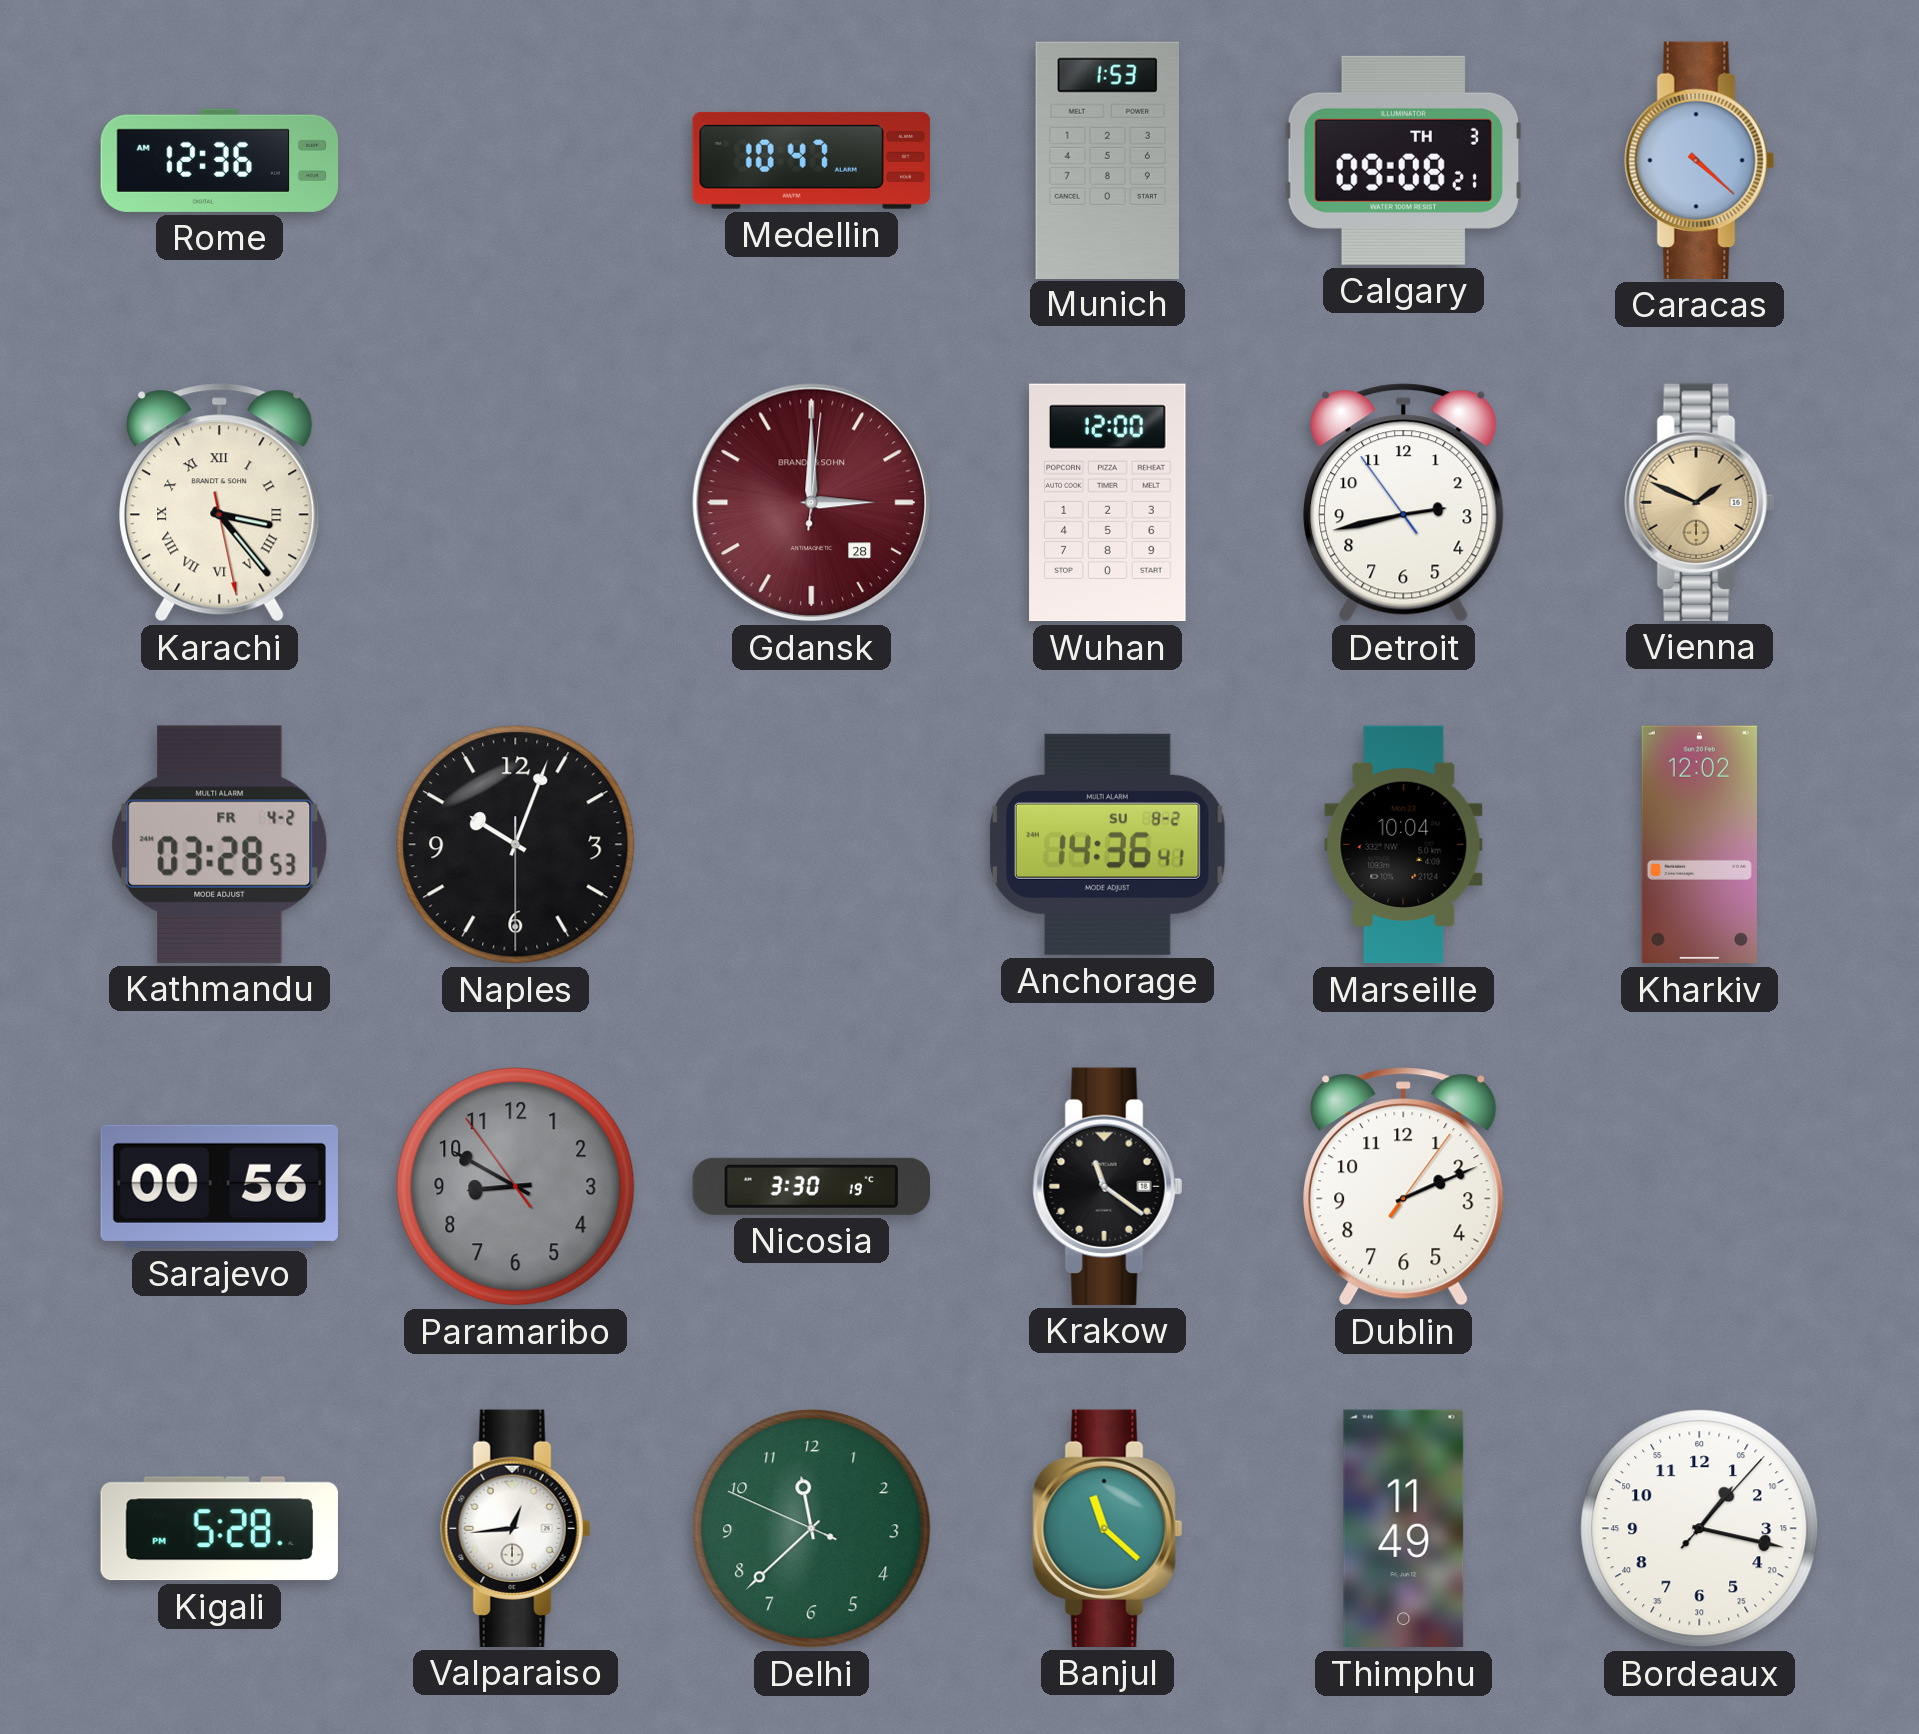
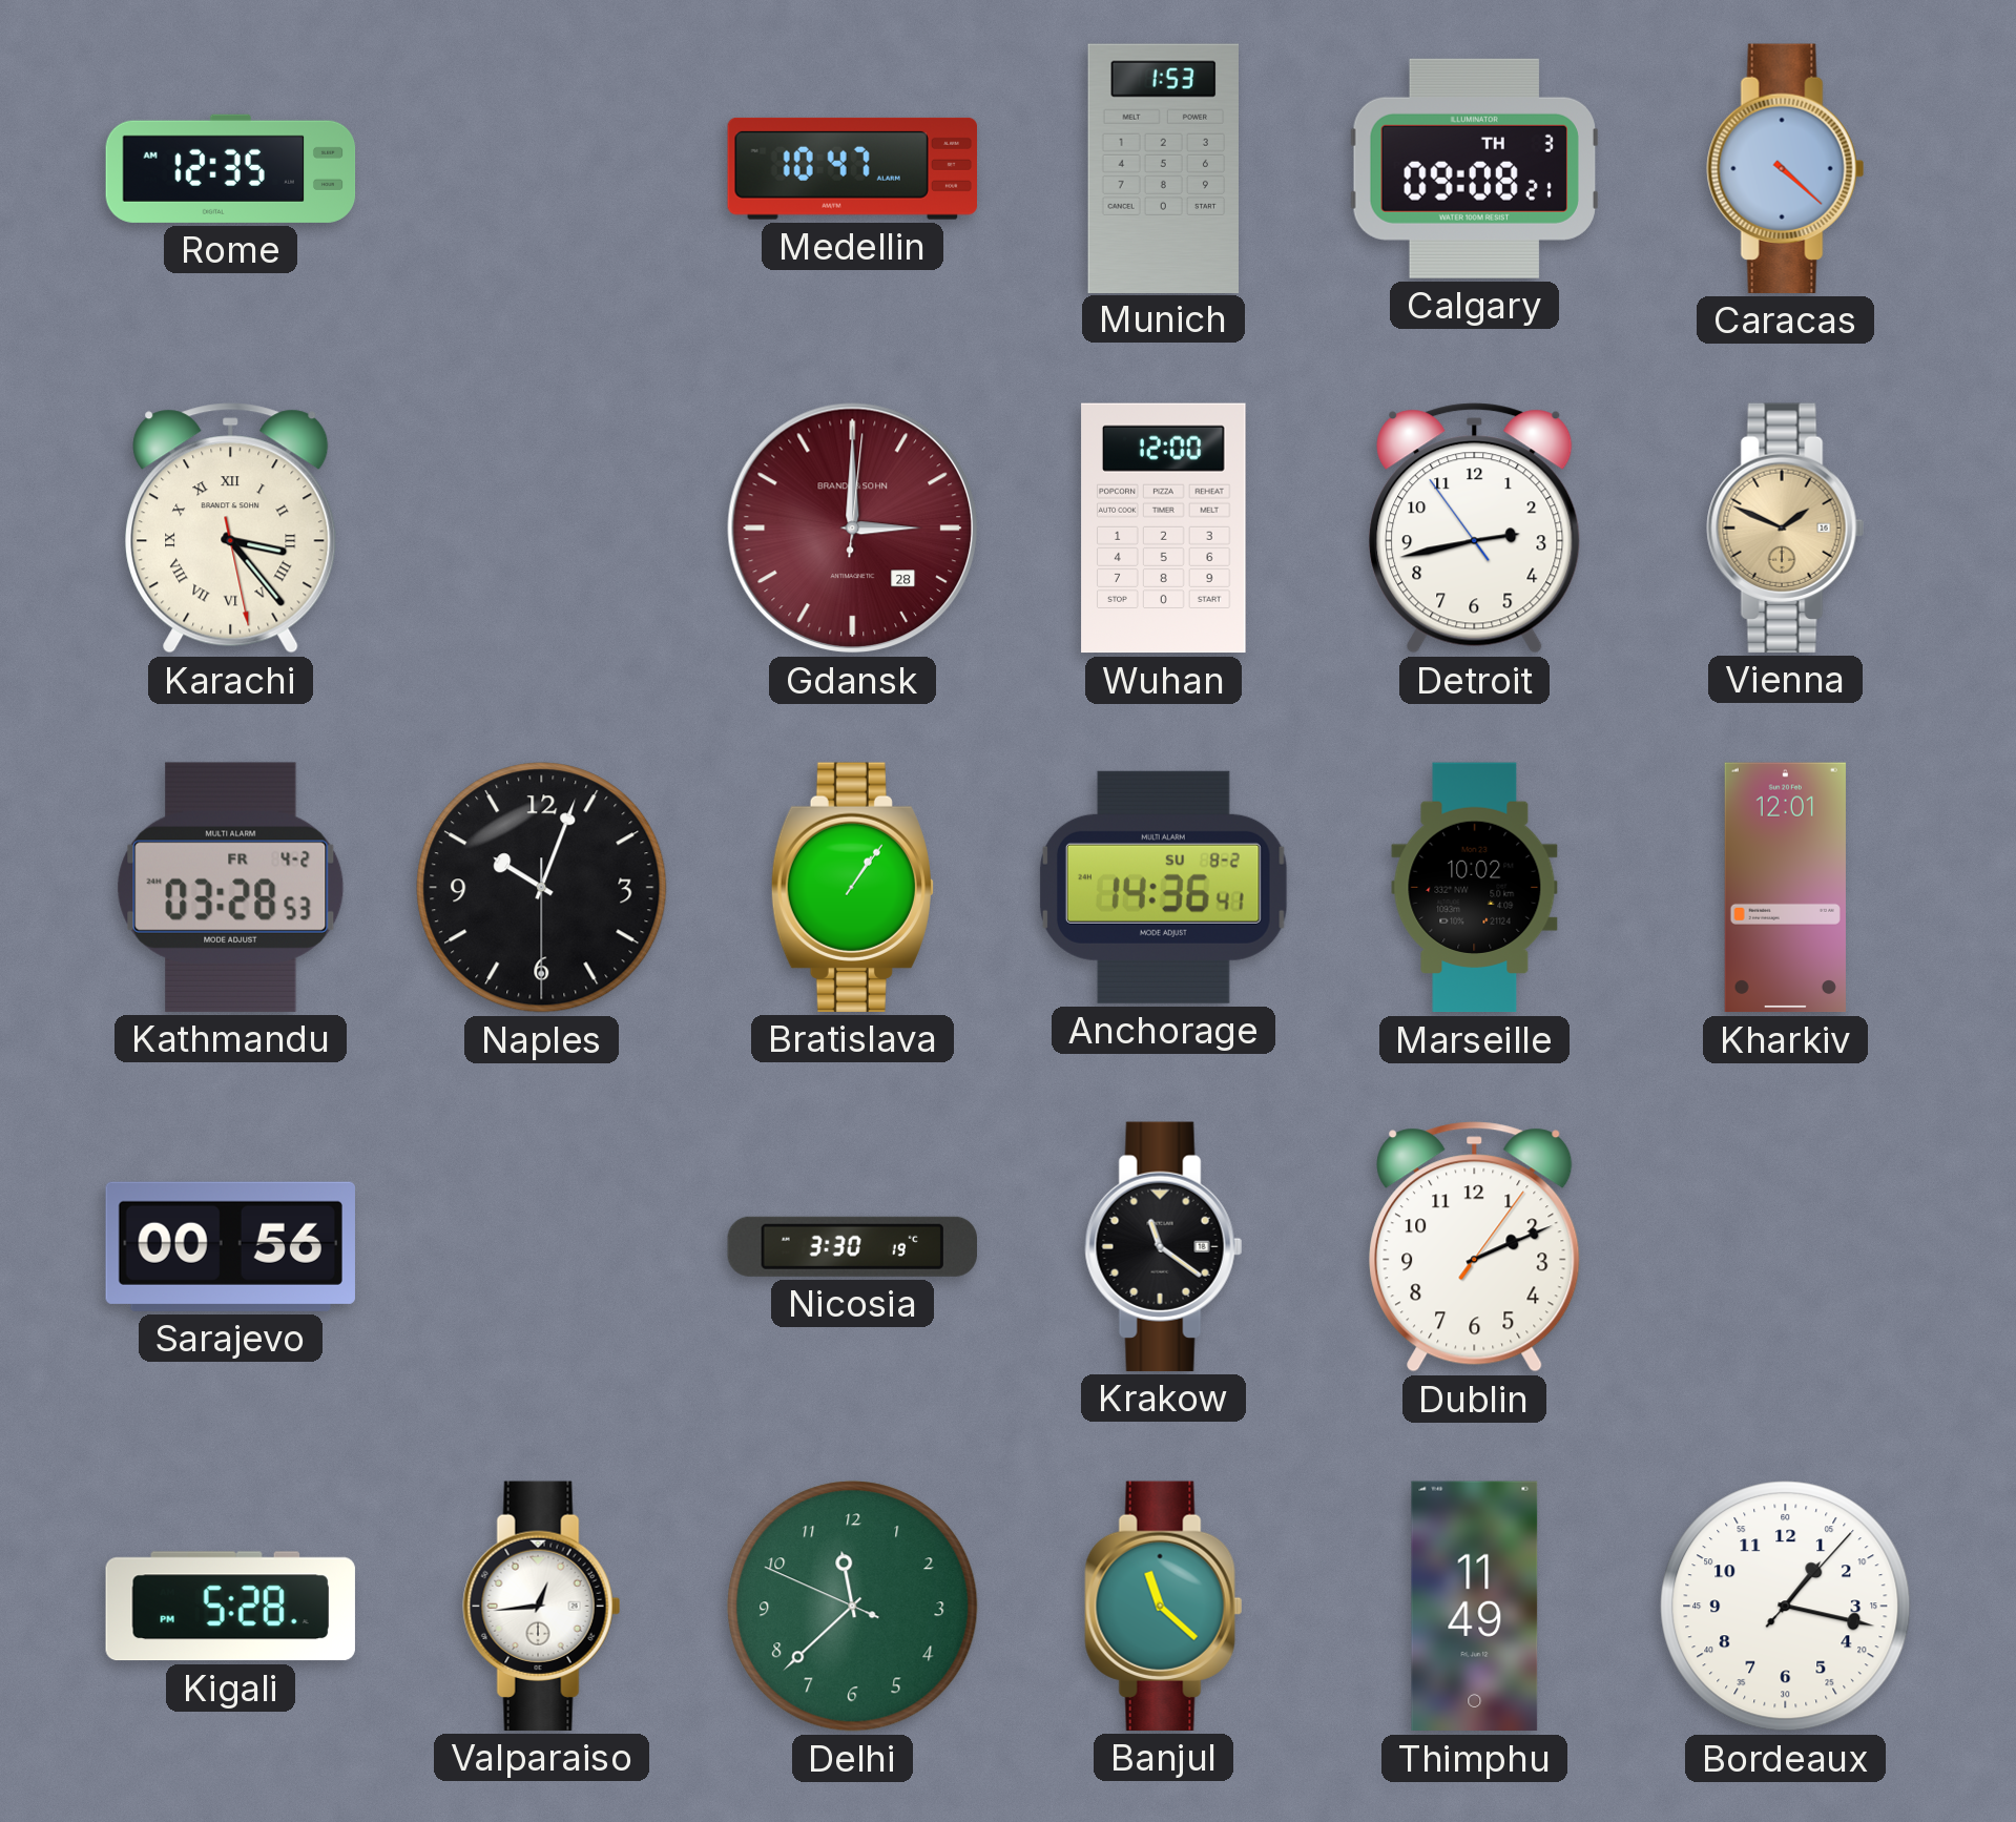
Rome: 12:36 -> 12:35
Bratislava: none -> 1:06
Marseille: 10:04 -> 10:02
Kharkiv: 12:02 -> 12:01
Paramaribo: 8:49 -> none
